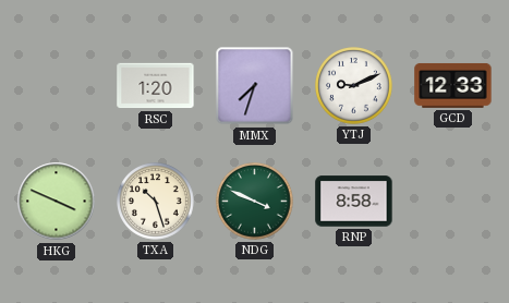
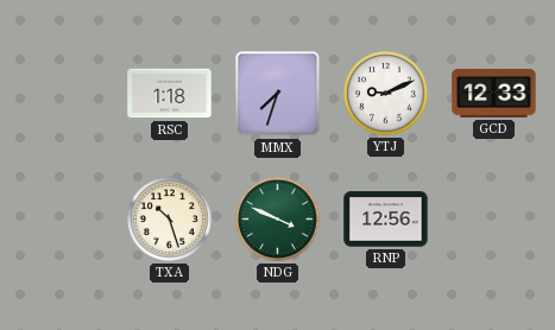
RSC: 1:20 -> 1:18
HKG: 3:49 -> none
RNP: 8:58 -> 12:56
